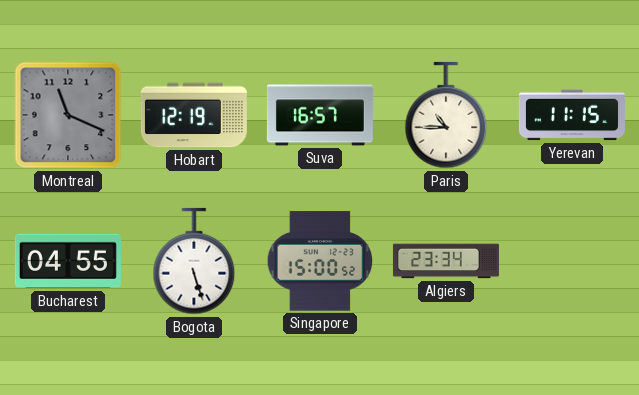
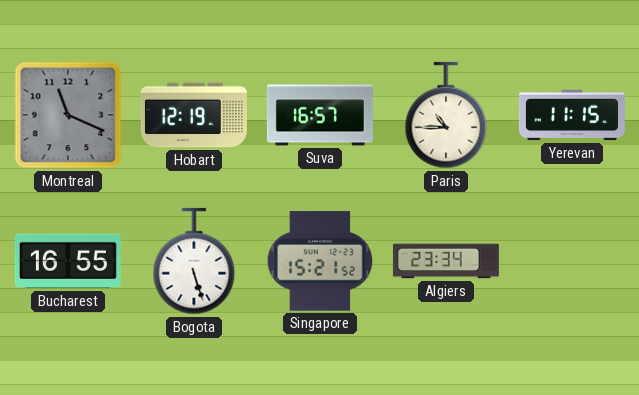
Bucharest: 04:55 -> 16:55
Singapore: 15:00 -> 15:21
